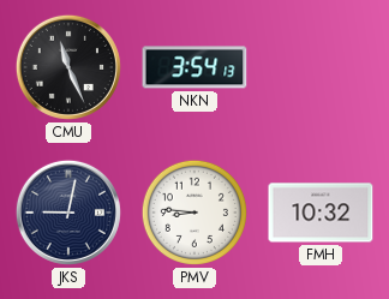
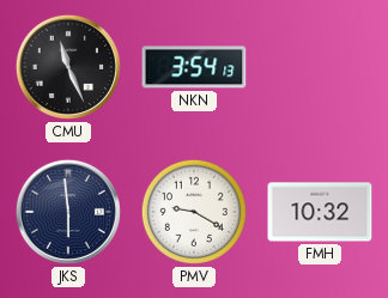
JKS: 9:02 -> 5:59
PMV: 8:46 -> 9:20
